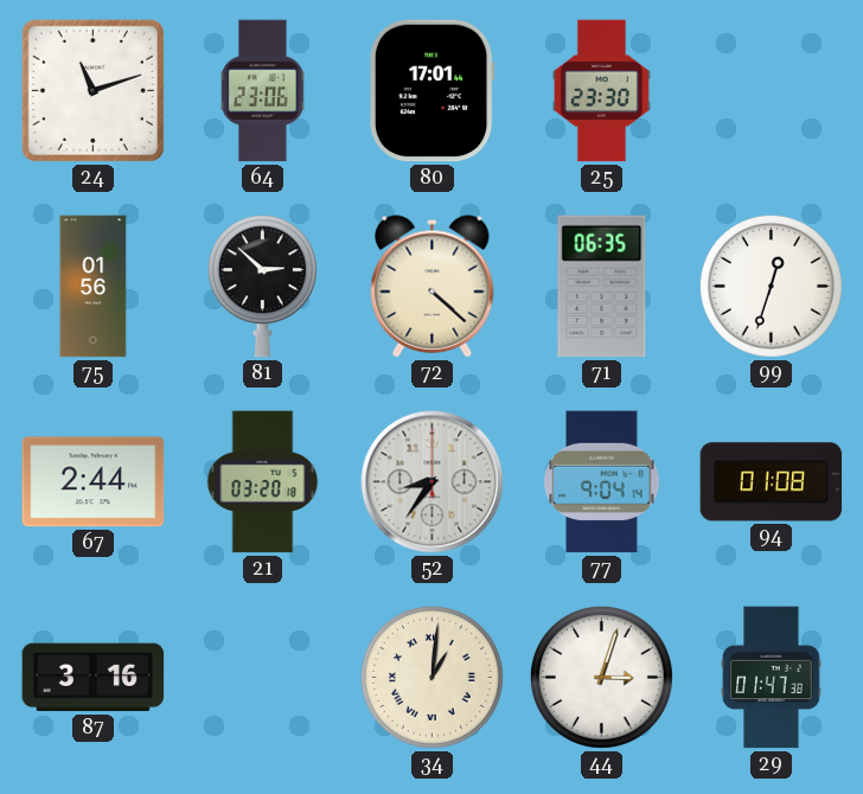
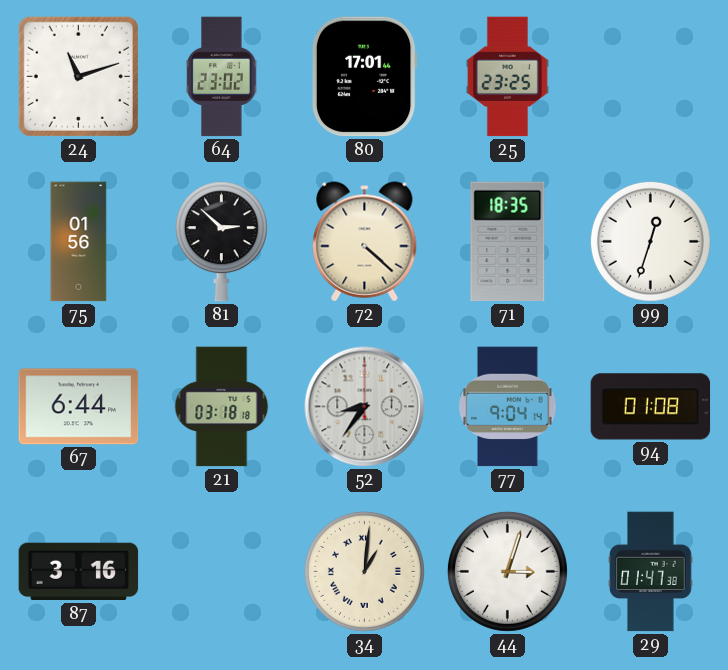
64: 23:06 -> 23:02
25: 23:30 -> 23:25
71: 06:35 -> 18:35
67: 2:44 -> 6:44
21: 03:20 -> 03:18
